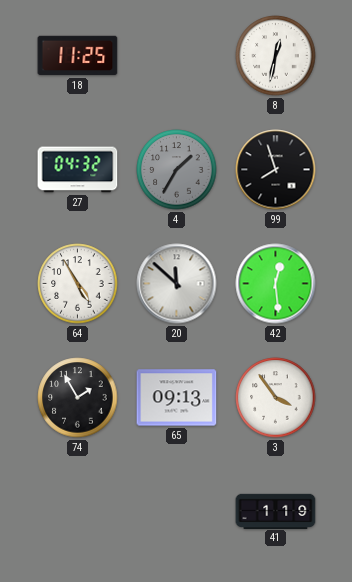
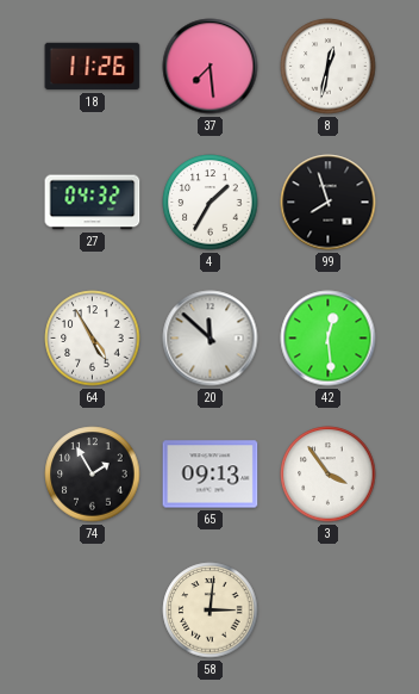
18: 11:25 -> 11:26
37: none -> 7:29
4 dial: grey -> white
58: none -> 3:01
41: 1:19 -> none
